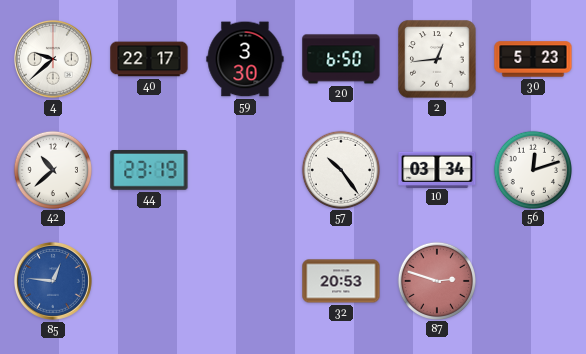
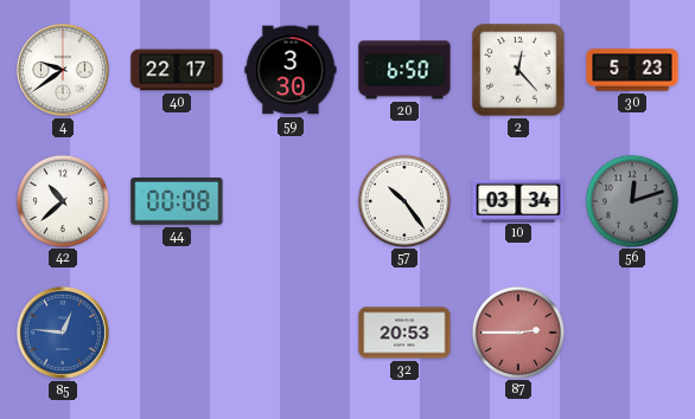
4: 9:38 -> 9:39
2: 12:44 -> 12:23
44: 23:19 -> 00:08
56 dial: white -> grey
87: 2:48 -> 2:45
